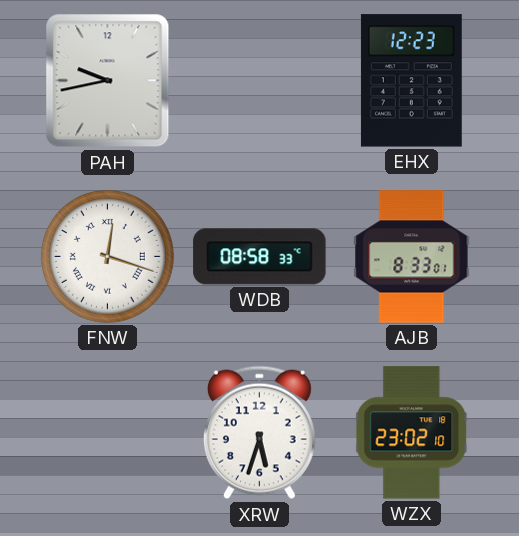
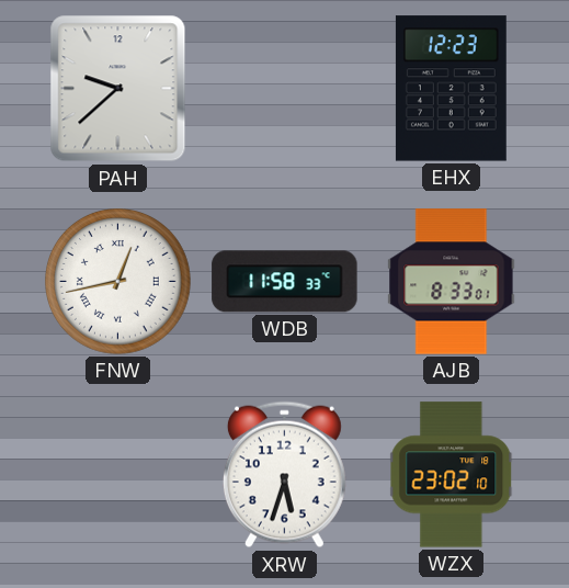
PAH: 9:43 -> 9:38
FNW: 12:18 -> 12:43
WDB: 08:58 -> 11:58
